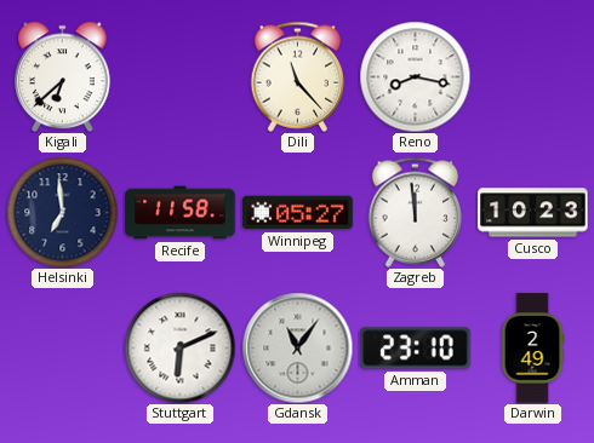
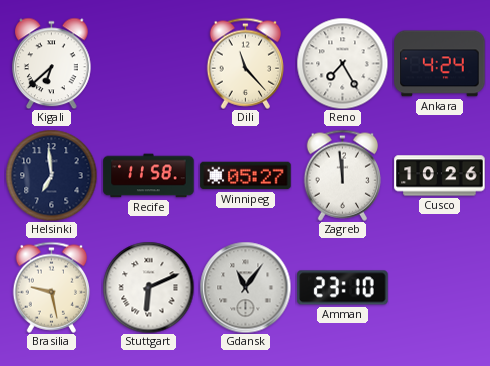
Reno: 8:17 -> 7:25
Ankara: none -> 4:24
Cusco: 10:23 -> 10:26
Brasilia: none -> 9:28
Darwin: 2:49 -> none
